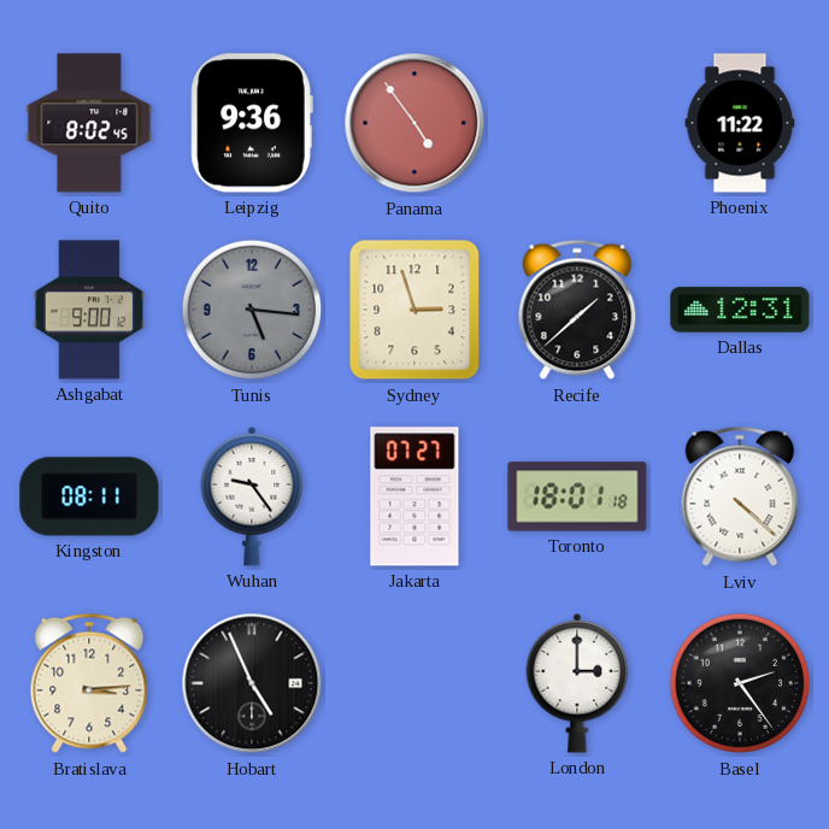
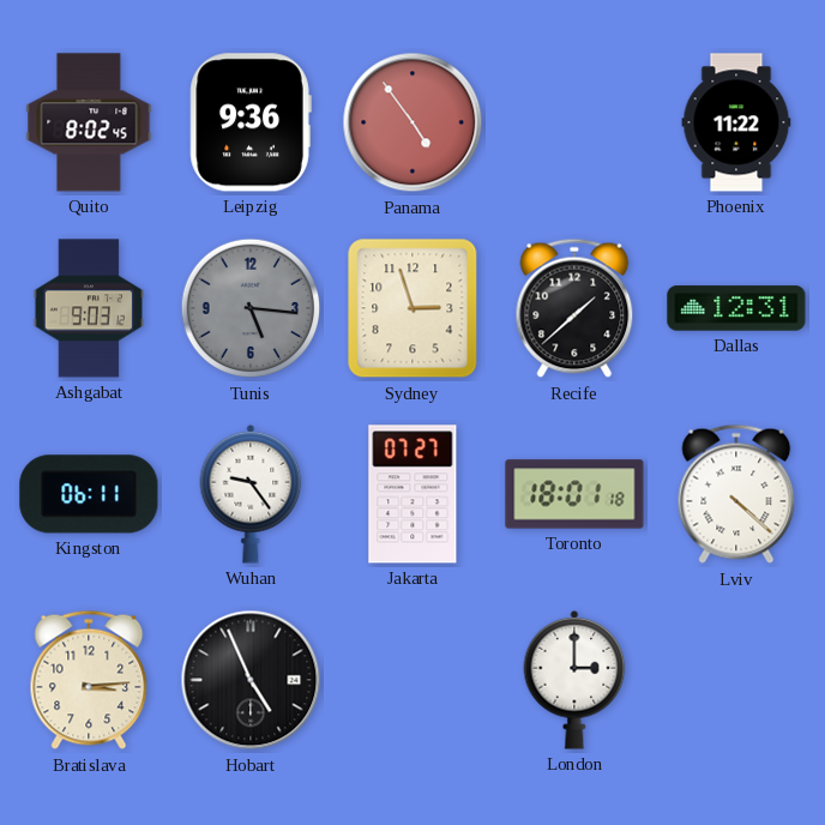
Ashgabat: 9:00 -> 9:03
Kingston: 08:11 -> 06:11
Basel: 2:24 -> none
